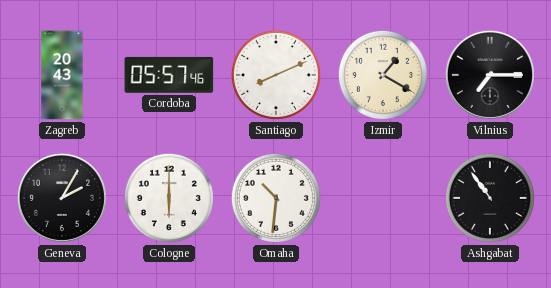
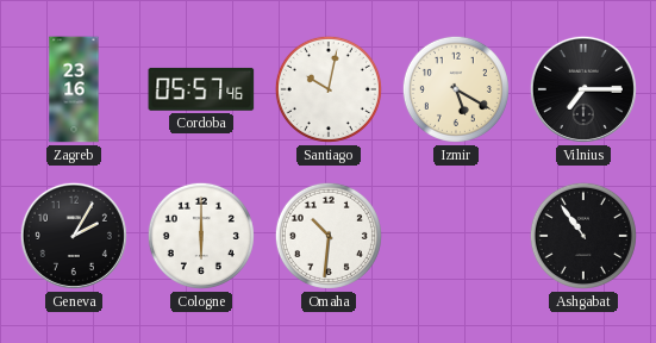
Zagreb: 20:43 -> 23:16
Santiago: 8:11 -> 10:02
Izmir: 1:20 -> 5:20
